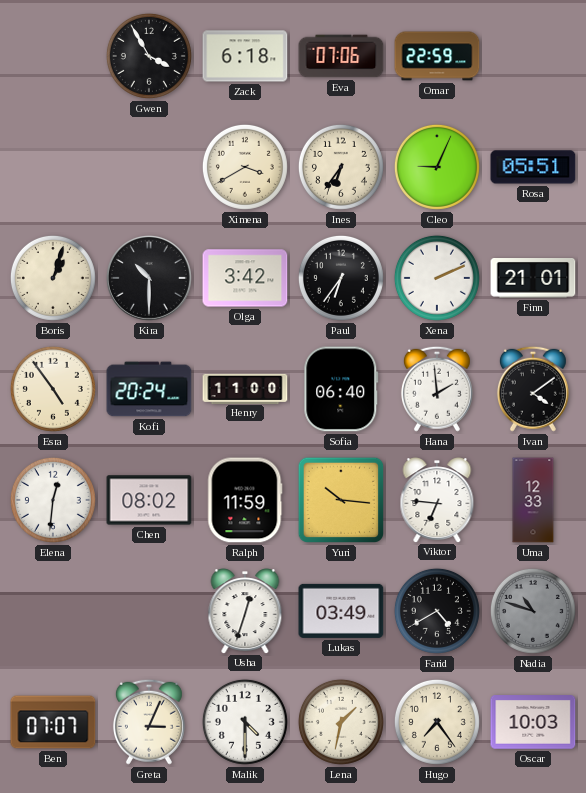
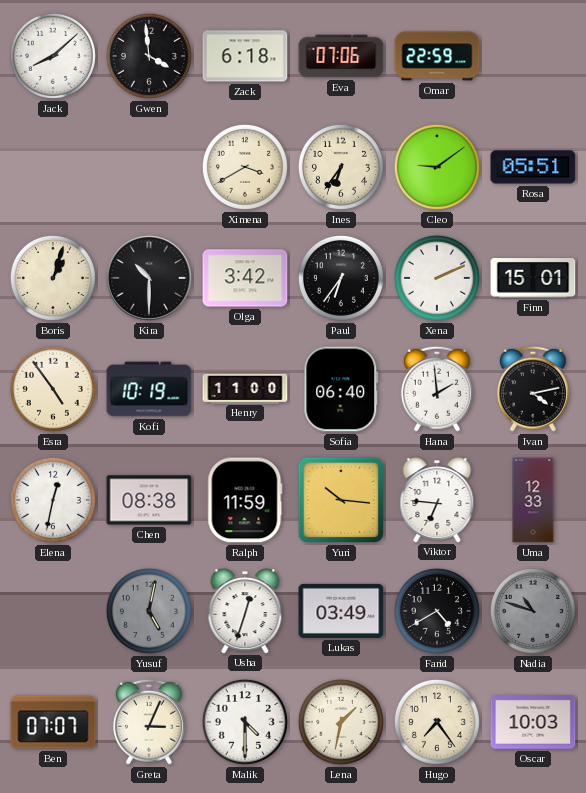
Jack: none -> 8:08
Gwen: 3:55 -> 3:59
Cleo: 9:04 -> 9:09
Finn: 21:01 -> 15:01
Kofi: 20:24 -> 10:19
Ivan: 4:09 -> 4:13
Elena: 12:31 -> 12:32
Chen: 08:02 -> 08:38
Yusuf: none -> 5:02
